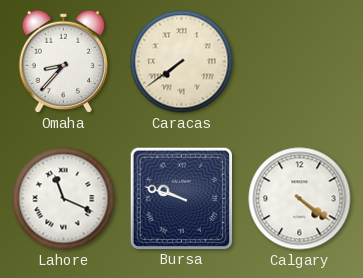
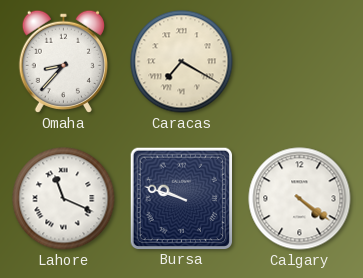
Caracas: 7:39 -> 7:20
